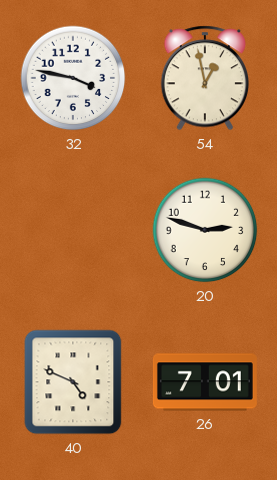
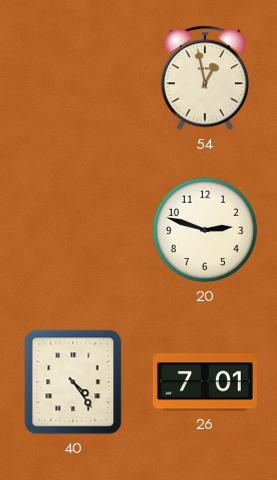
32: 3:47 -> none
40: 4:49 -> 4:24
